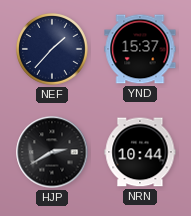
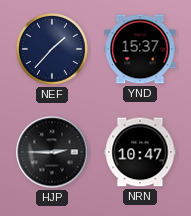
HJP: 2:40 -> 2:45
NRN: 10:44 -> 10:47
